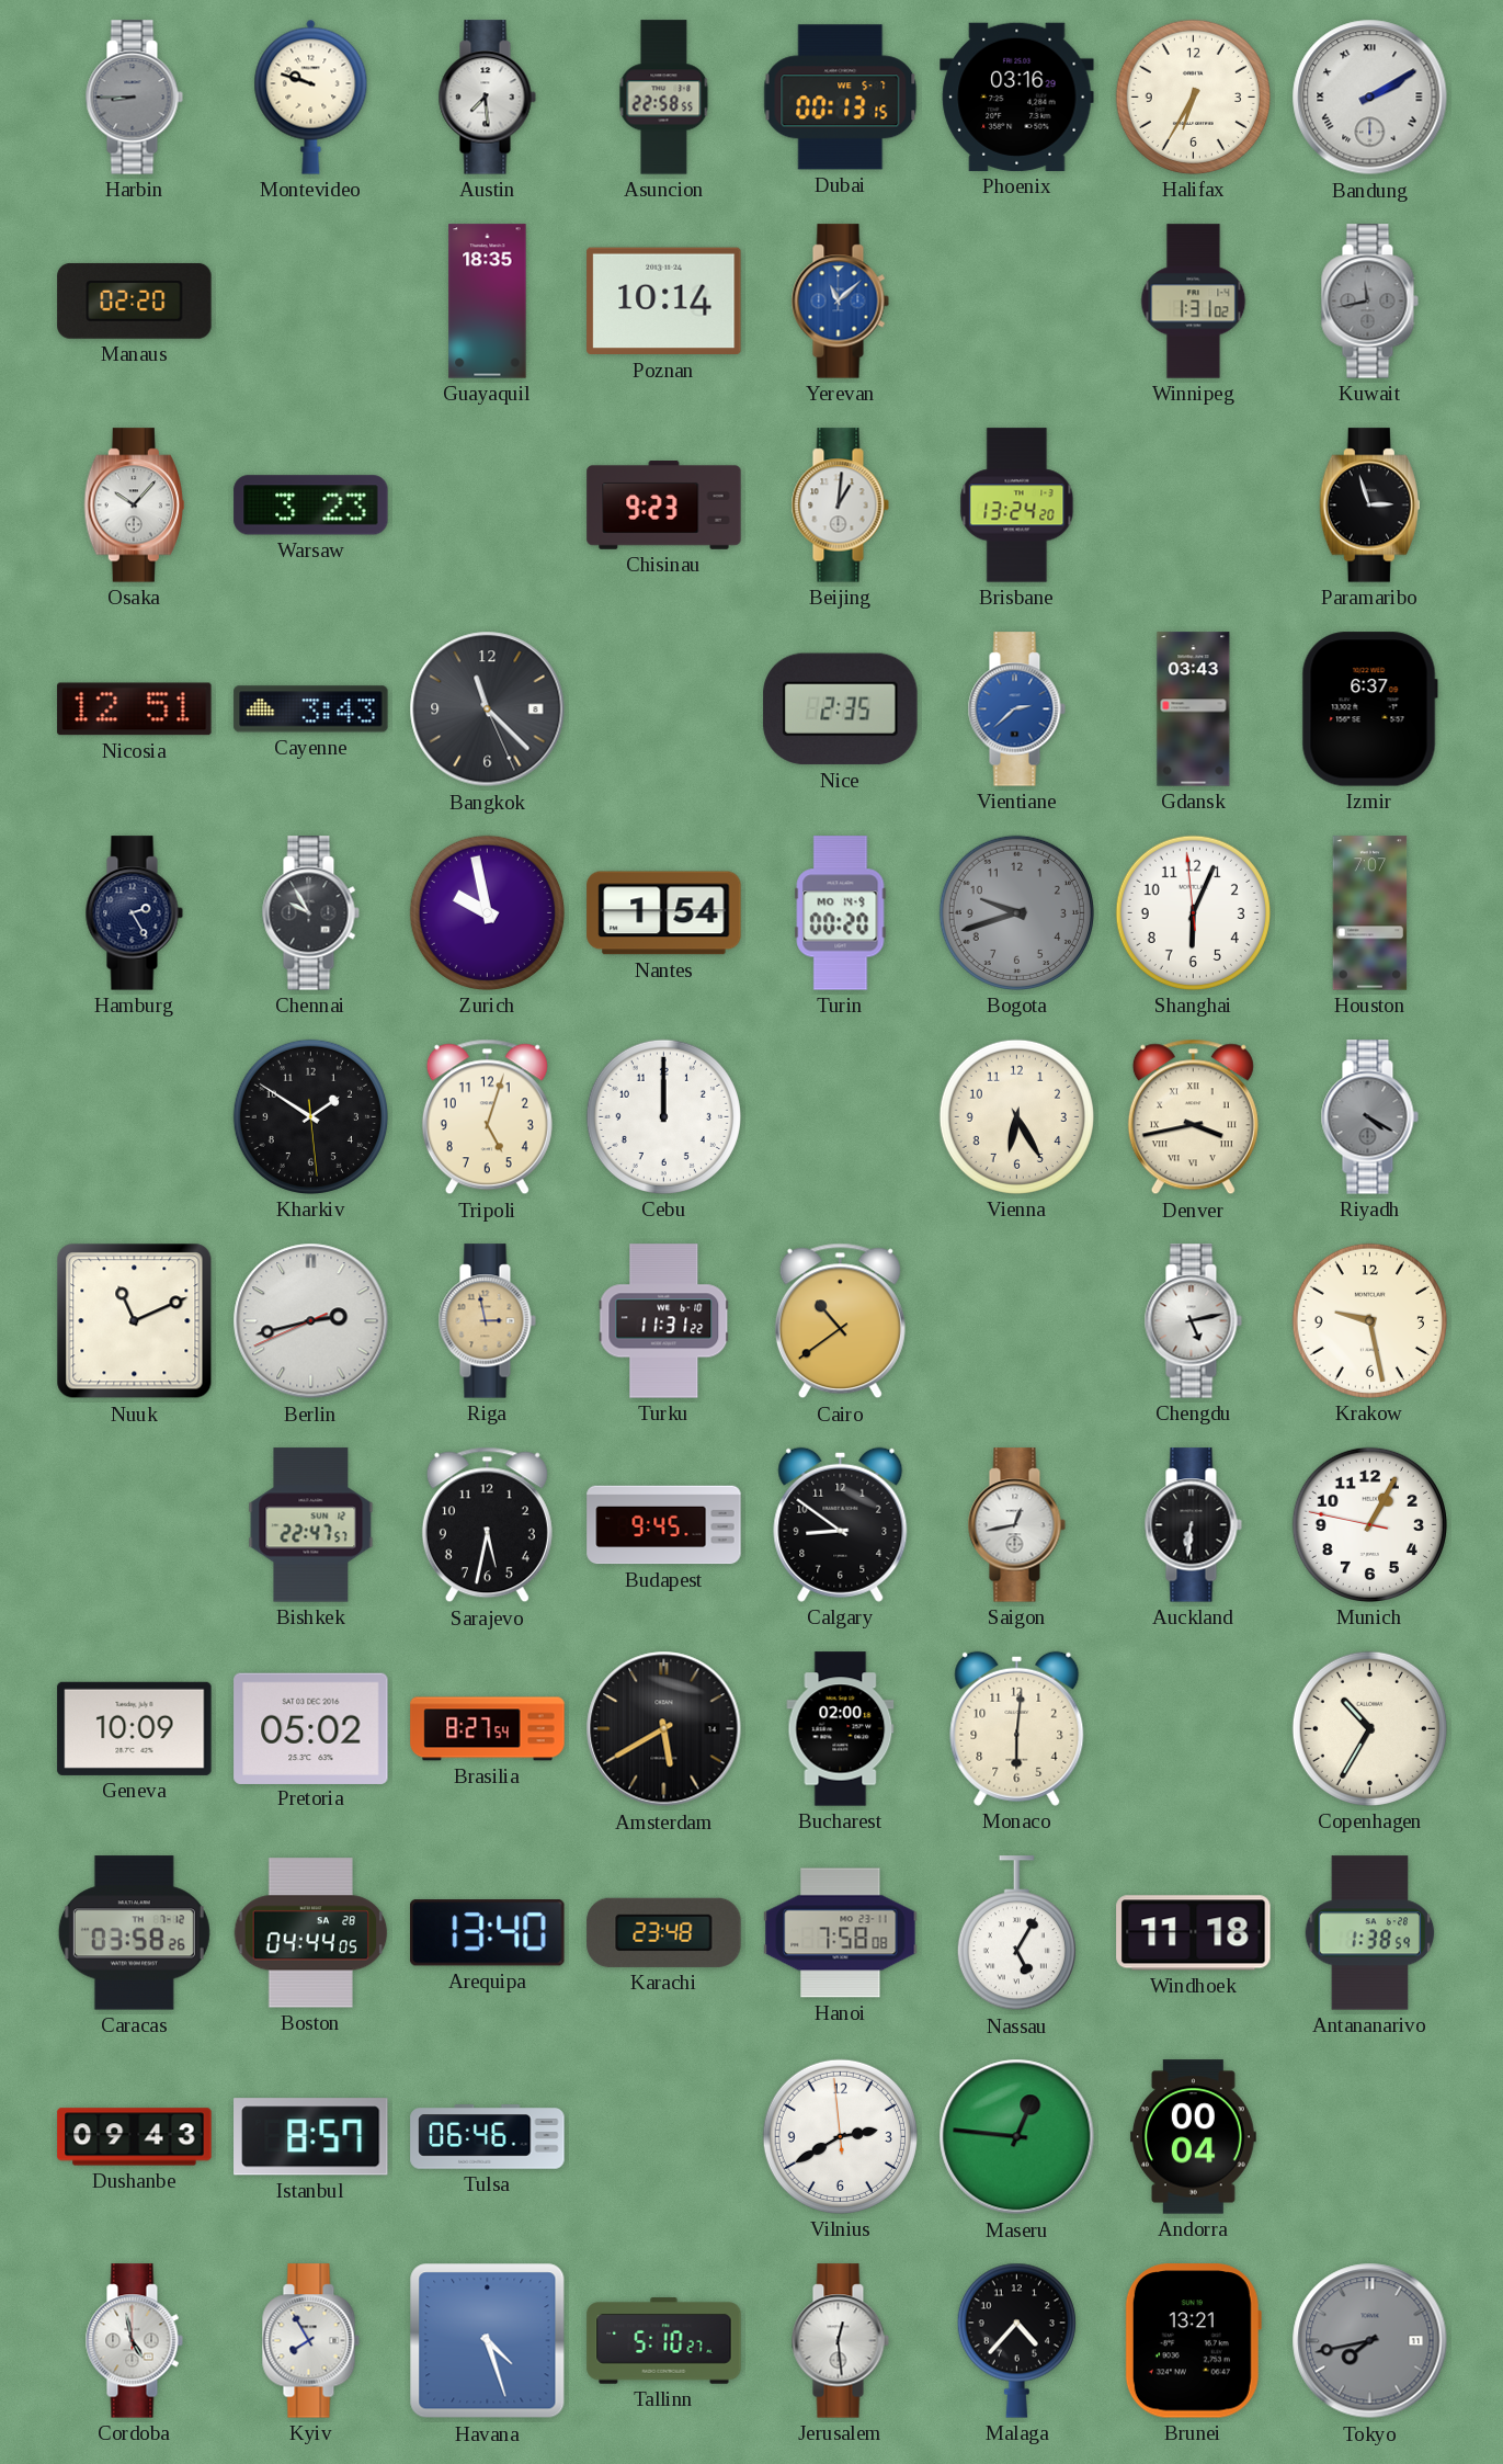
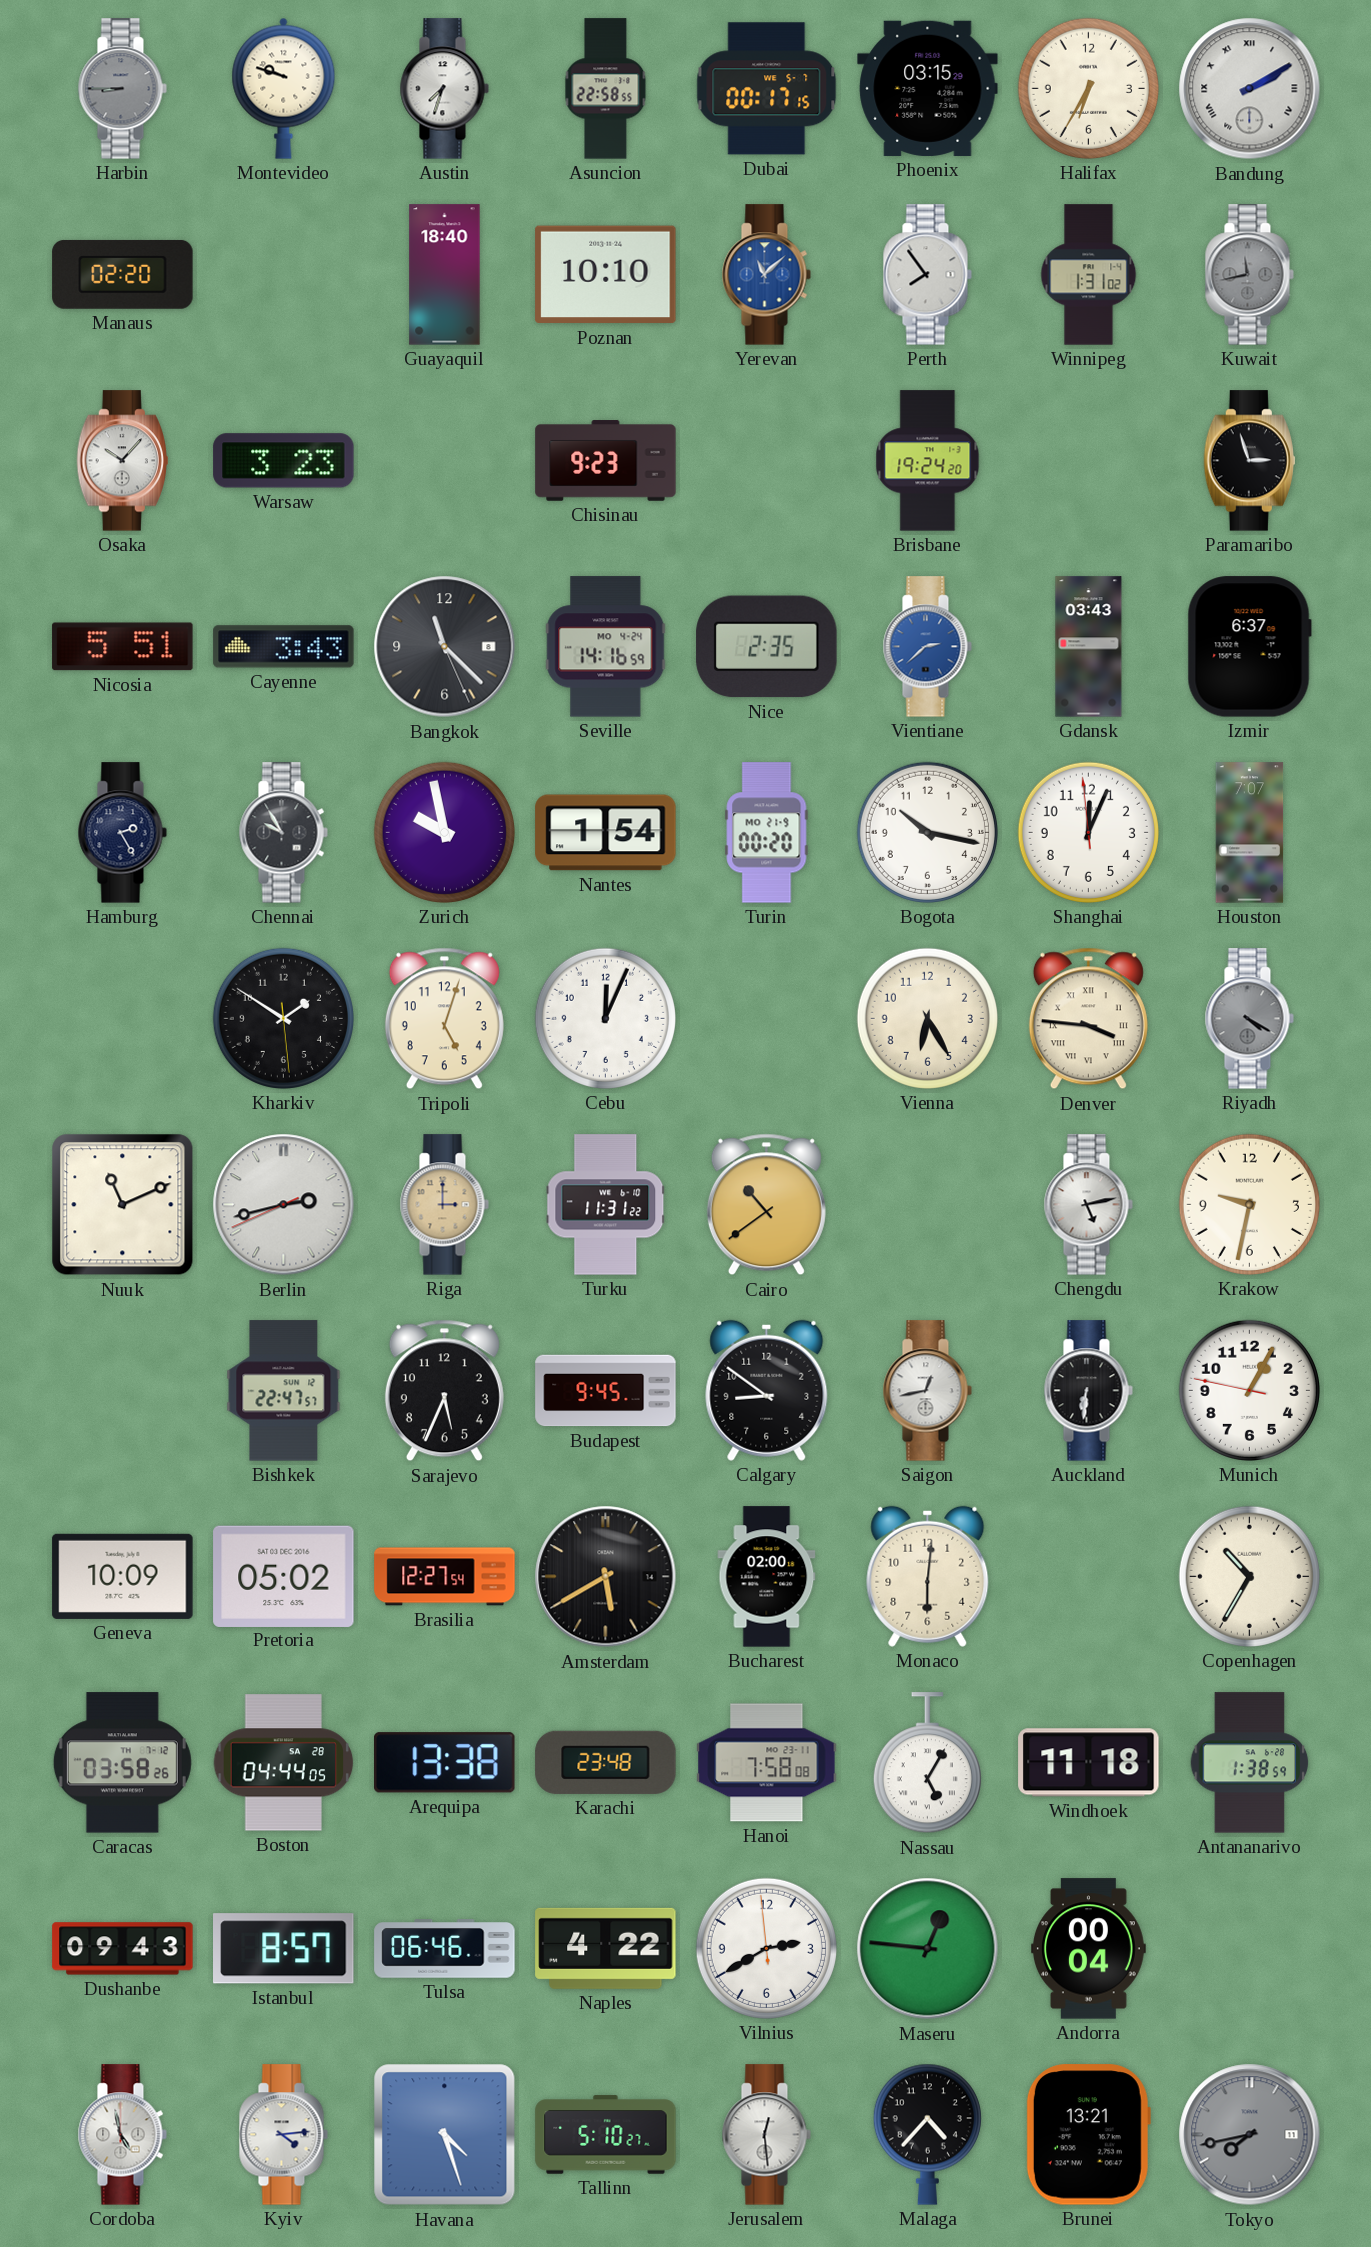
Austin: 7:29 -> 7:33
Dubai: 00:13 -> 00:17
Phoenix: 03:16 -> 03:15
Guayaquil: 18:35 -> 18:40
Poznan: 10:14 -> 10:10
Perth: none -> 7:54
Beijing: 1:01 -> none
Brisbane: 13:24 -> 19:24
Nicosia: 12:51 -> 5:51
Seville: none -> 14:16
Turin date: MO 14-9 -> MO 21-9
Bogota: 9:42 -> 10:17
Bogota dial: grey -> white
Shanghai: 6:03 -> 12:03
Cebu: 12:00 -> 12:04
Denver: 3:43 -> 3:46
Riga: 2:58 -> 3:00
Krakow: 9:28 -> 9:32
Sarajevo: 5:32 -> 5:34
Brasilia: 8:27 -> 12:27
Arequipa: 13:40 -> 13:38
Naples: none -> 4:22
Kyiv: 7:55 -> 4:14
